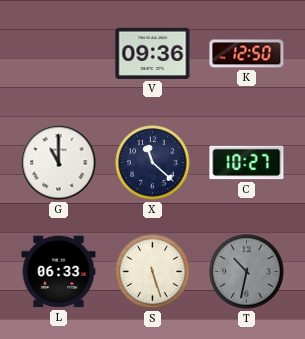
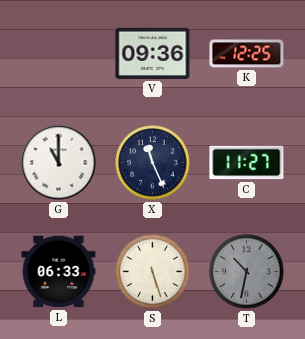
K: 12:50 -> 12:25
X: 11:22 -> 11:26
C: 10:27 -> 11:27
